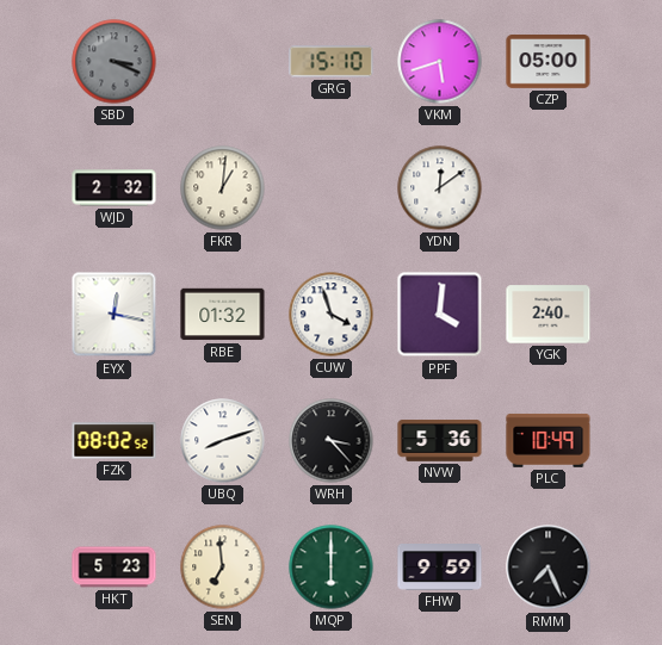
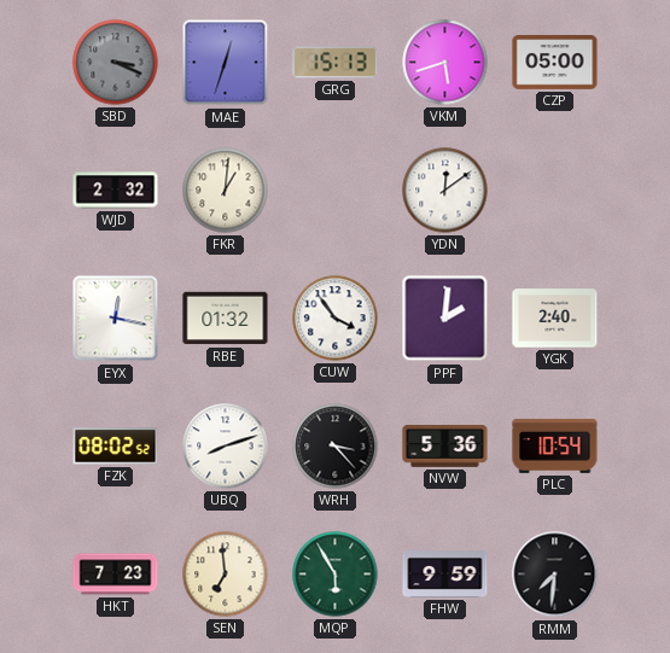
MAE: none -> 12:33
GRG: 15:10 -> 15:13
CUW: 3:57 -> 3:54
PPF: 4:01 -> 2:01
PLC: 10:49 -> 10:54
HKT: 5:23 -> 7:23
MQP: 6:00 -> 5:55
RMM: 7:26 -> 7:31
